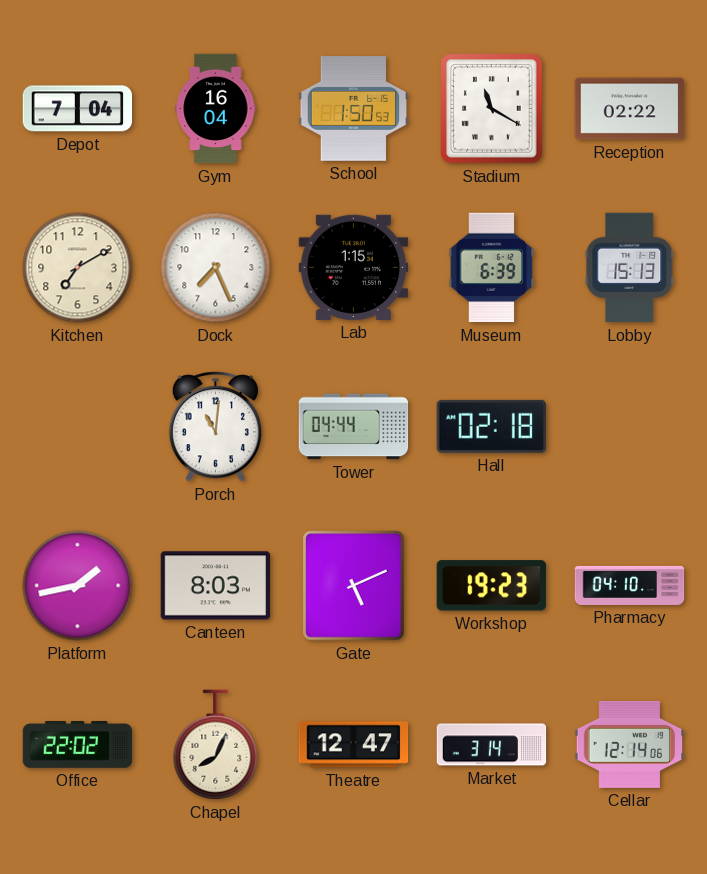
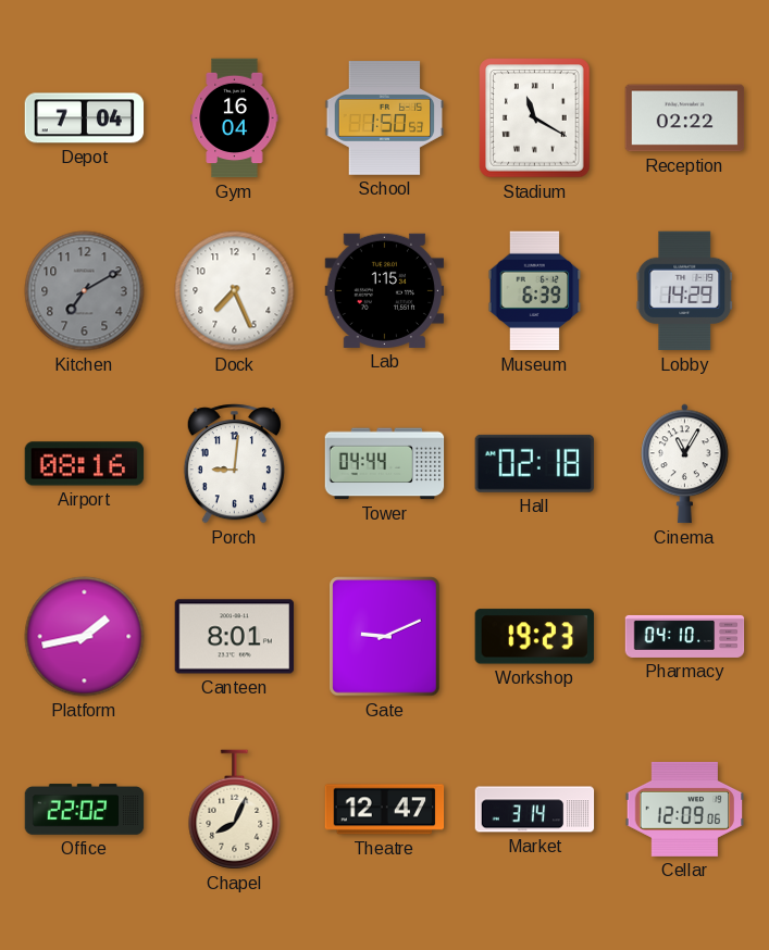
Kitchen dial: cream -> grey
Lobby: 15:13 -> 14:29
Airport: none -> 08:16
Porch: 11:01 -> 9:01
Cinema: none -> 11:05
Canteen: 8:03 -> 8:01
Gate: 5:11 -> 9:11
Cellar: 12:14 -> 12:09
